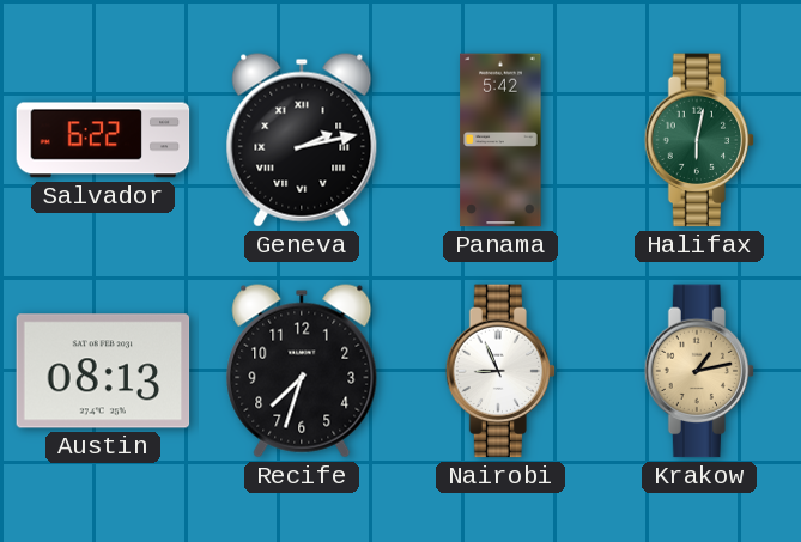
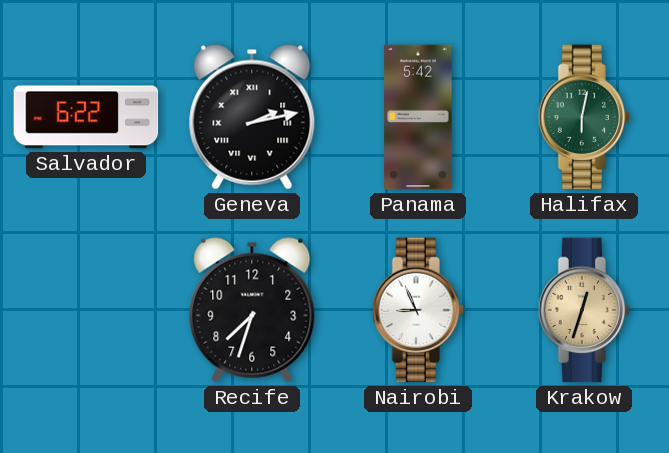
Austin: 08:13 -> none
Krakow: 1:13 -> 12:33
